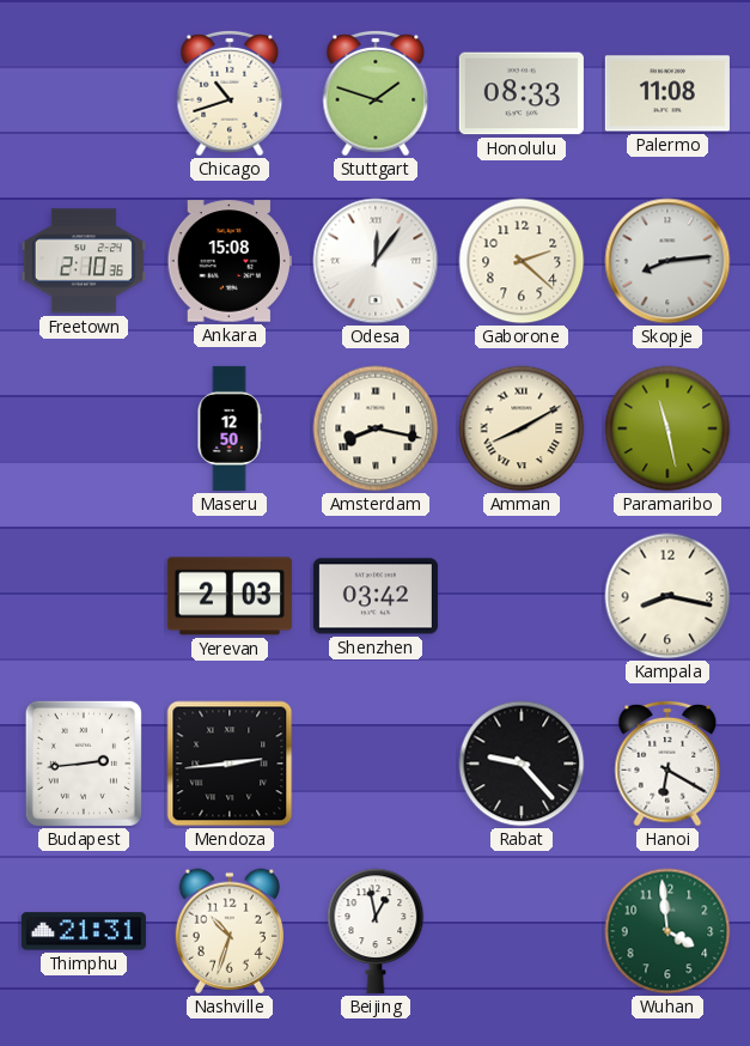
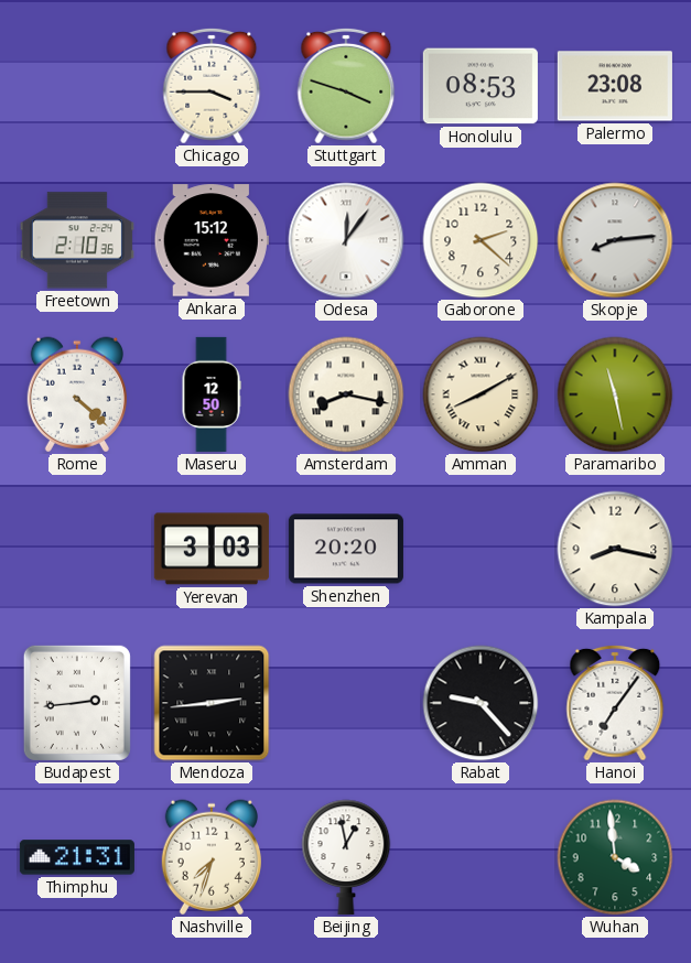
Chicago: 10:42 -> 3:45
Stuttgart: 1:48 -> 3:48
Honolulu: 08:33 -> 08:53
Palermo: 11:08 -> 23:08
Ankara: 15:08 -> 15:12
Rome: none -> 4:22
Yerevan: 2:03 -> 3:03
Shenzhen: 03:42 -> 20:20
Hanoi: 6:20 -> 7:06
Nashville: 10:33 -> 7:33
